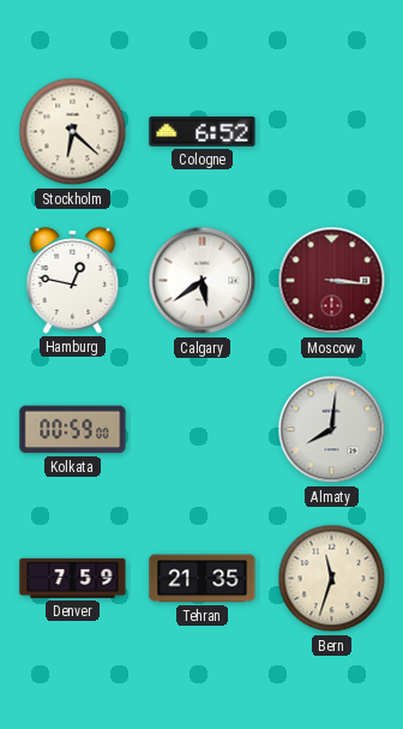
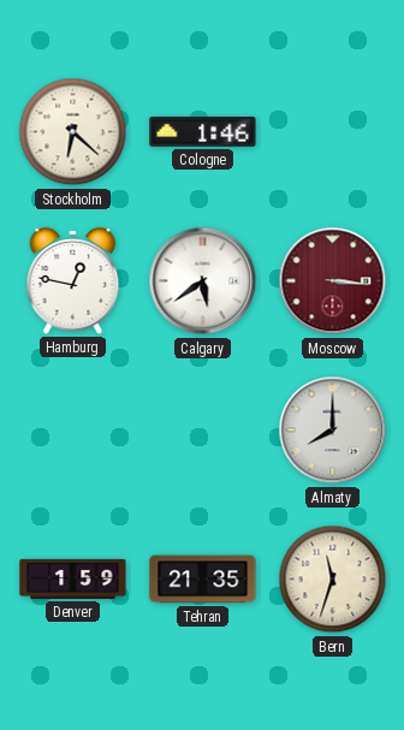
Cologne: 6:52 -> 1:46
Kolkata: 00:59 -> none
Almaty: 8:01 -> 8:00
Denver: 7:59 -> 1:59
